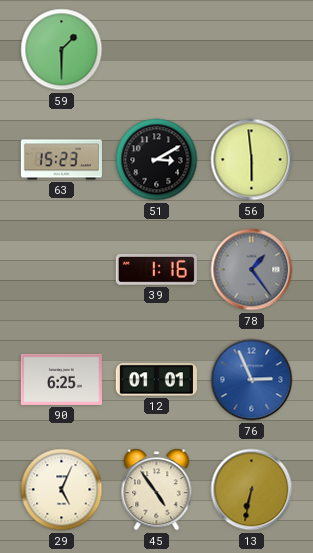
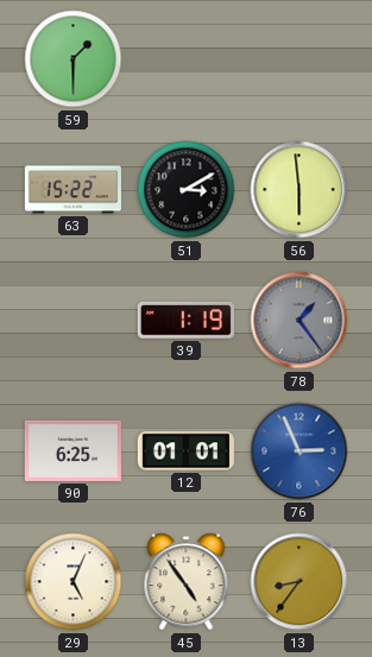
63: 15:23 -> 15:22
39: 1:16 -> 1:19
13: 6:32 -> 8:36
